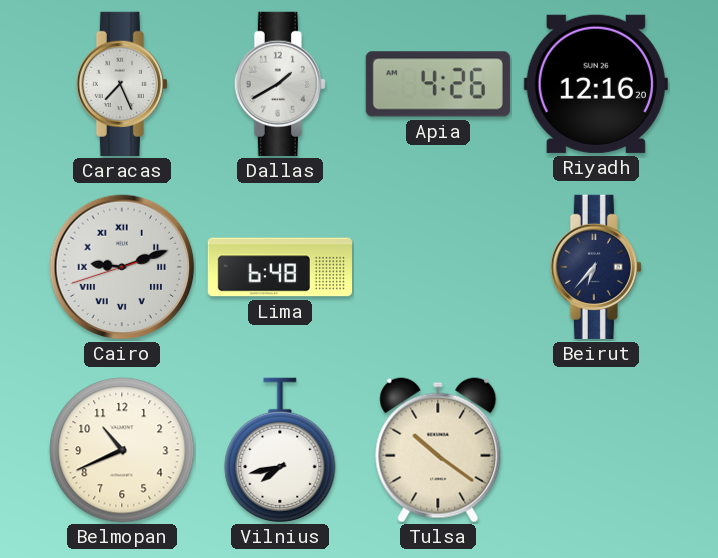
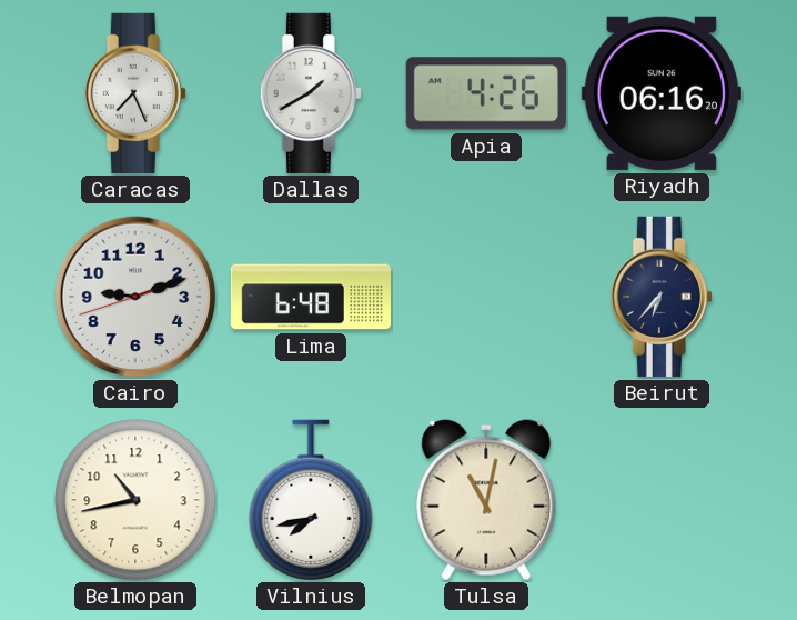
Riyadh: 12:16 -> 06:16
Cairo numerals: Roman -> Arabic
Belmopan: 10:41 -> 10:43
Tulsa: 10:21 -> 11:02
